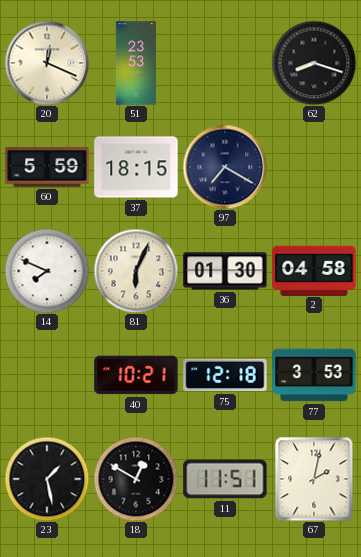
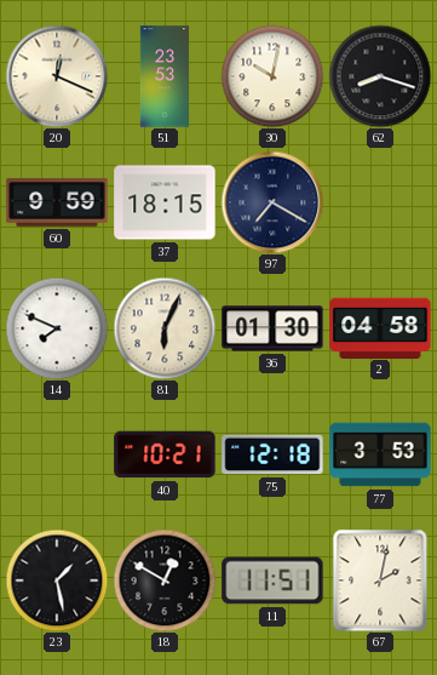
30: none -> 10:02
60: 5:59 -> 9:59
